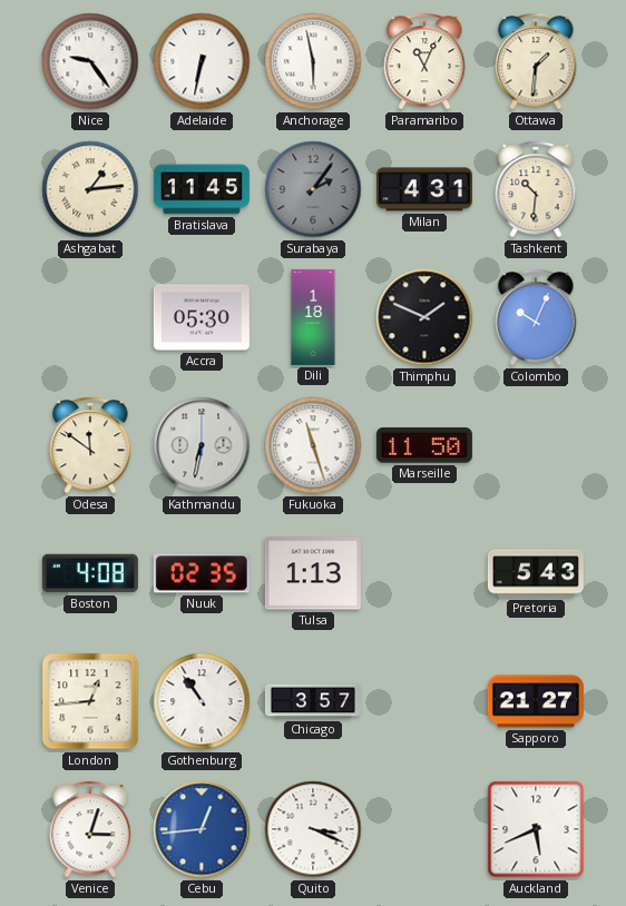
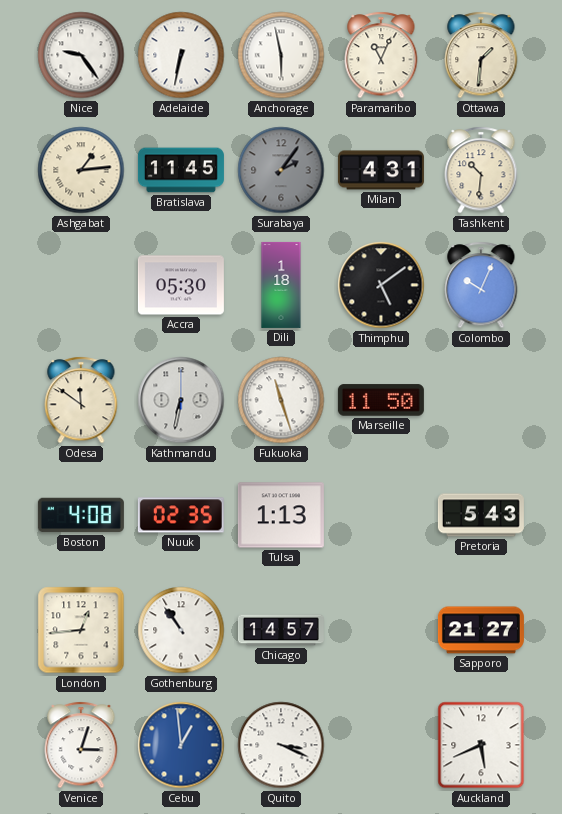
Thimphu: 1:49 -> 5:09
Chicago: 3:57 -> 14:57
Cebu: 12:44 -> 12:59
